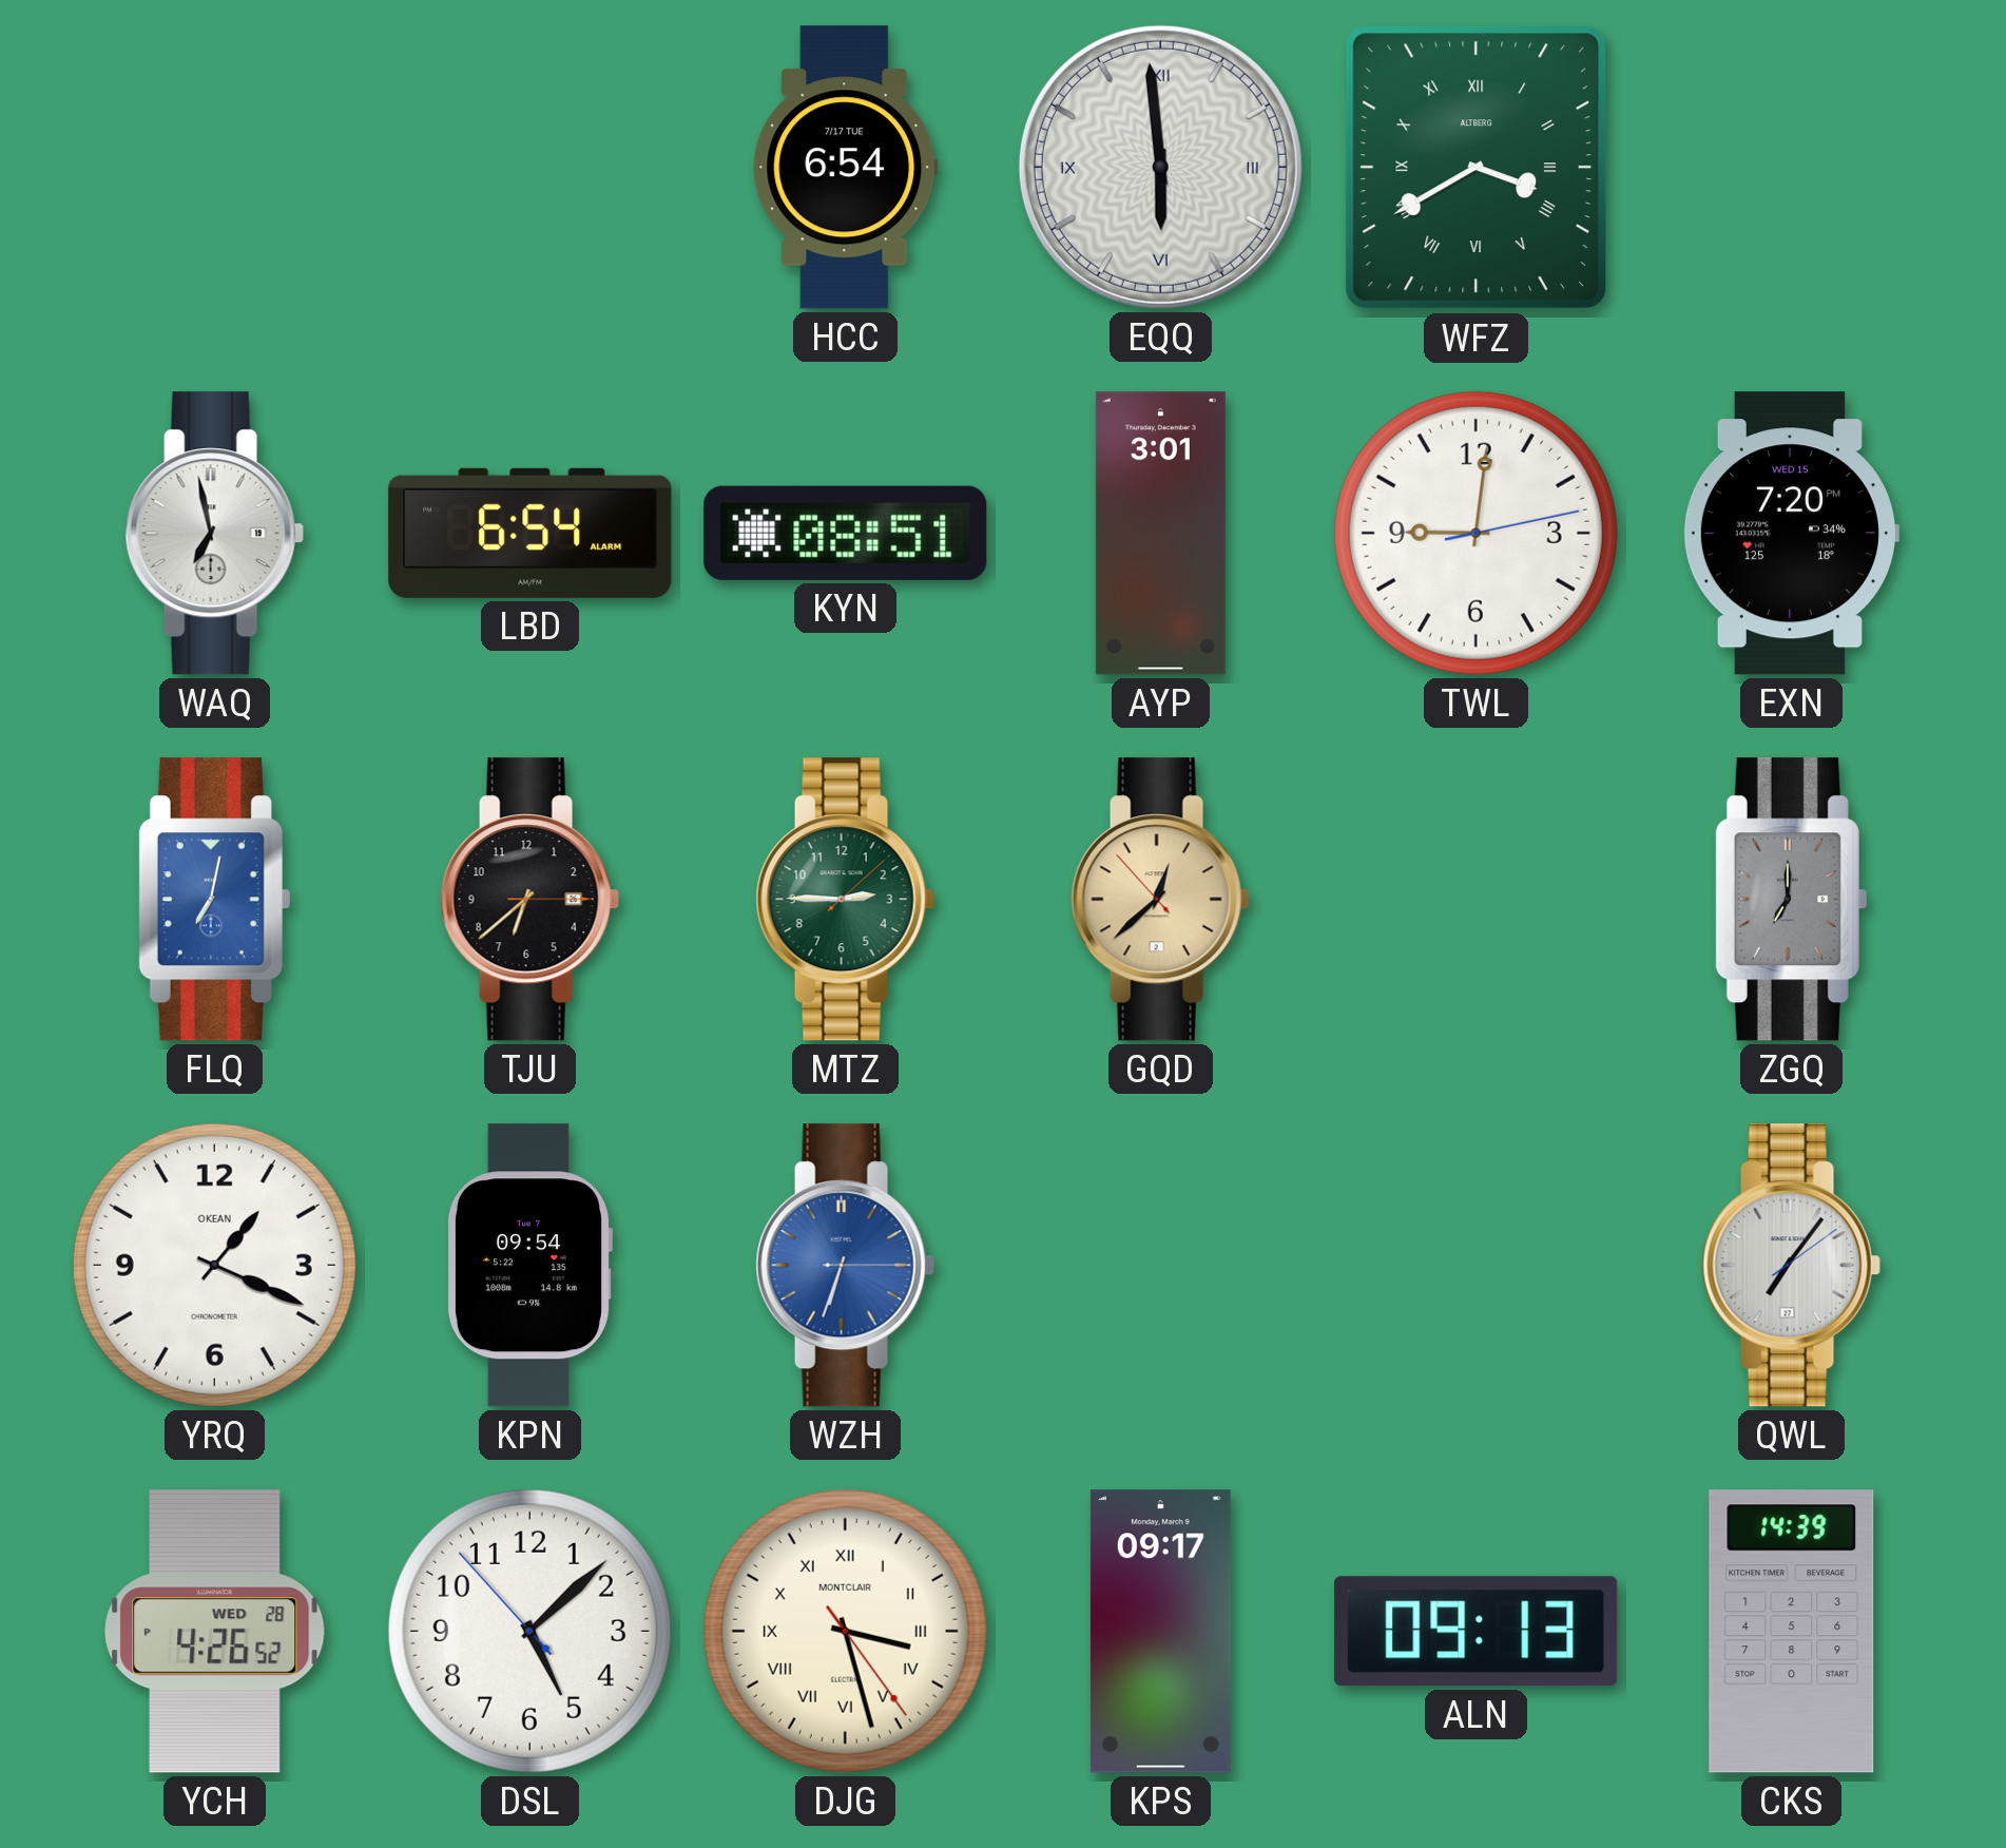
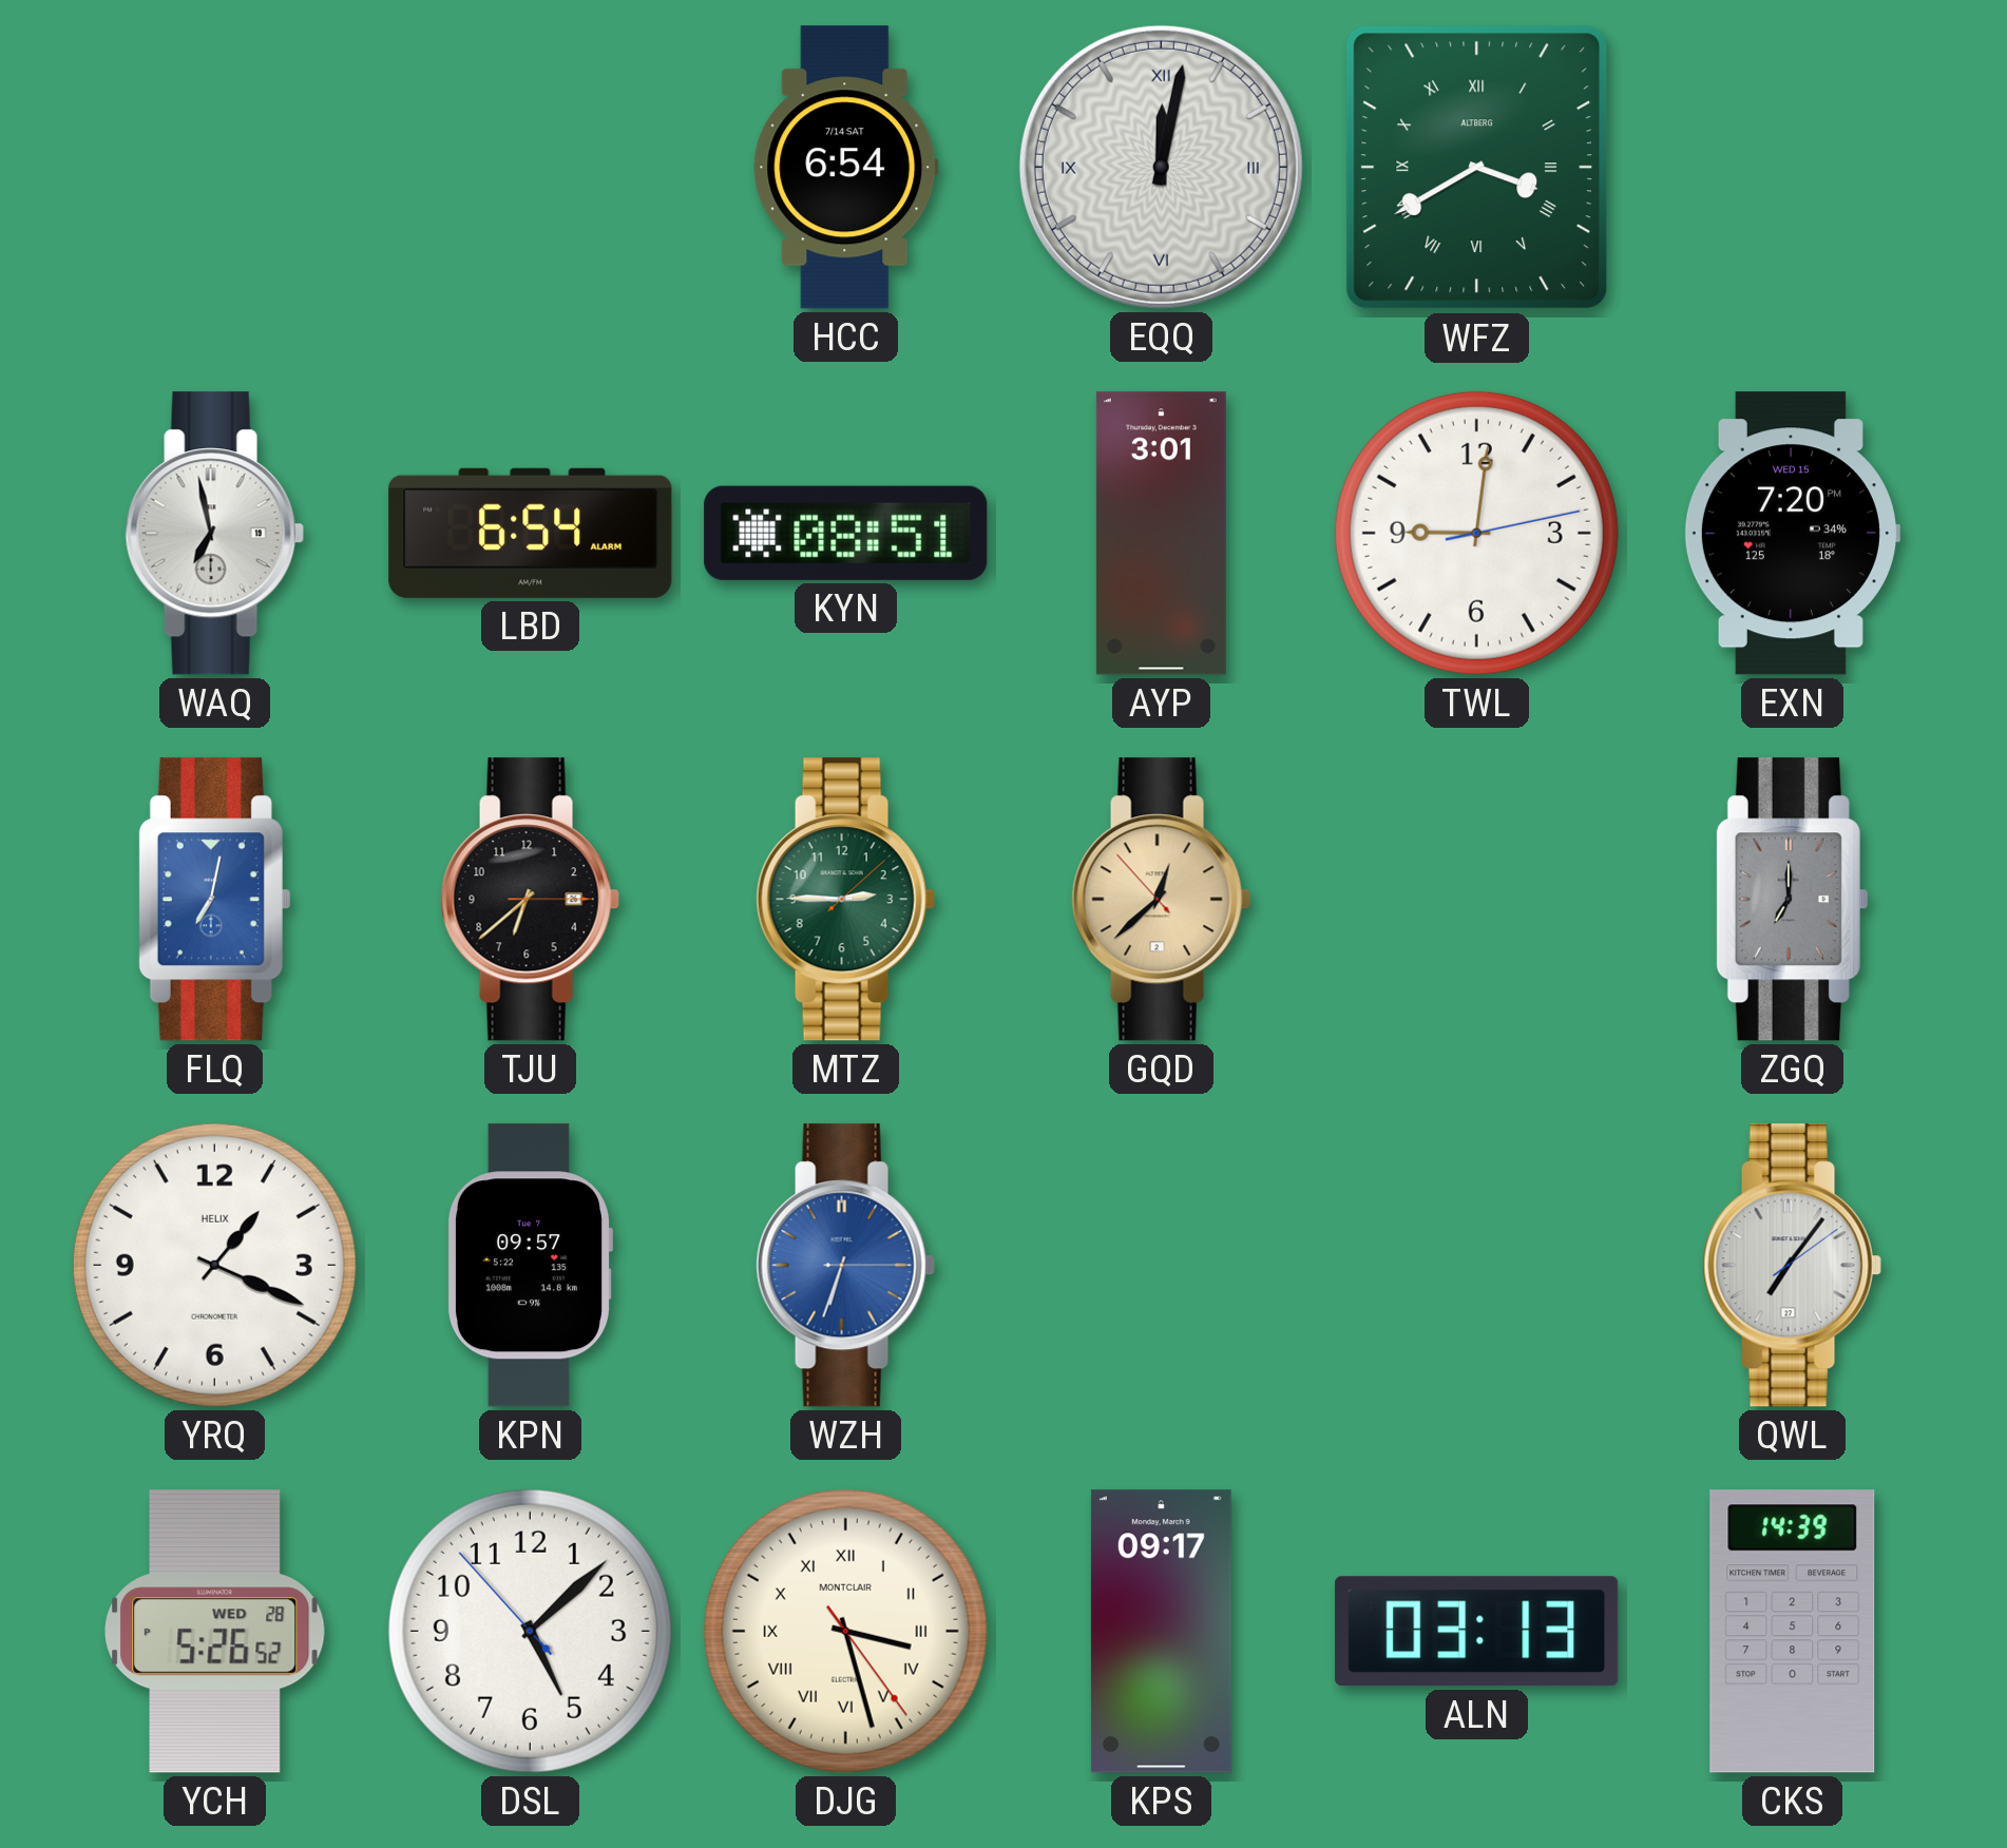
HCC date: 7/17 TUE -> 7/14 SAT
EQQ: 5:59 -> 12:02
YRQ brand: OKEAN -> HELIX
KPN: 09:54 -> 09:57
YCH: 4:26 -> 5:26
ALN: 09:13 -> 03:13
